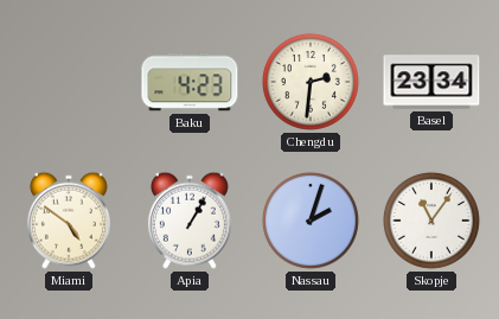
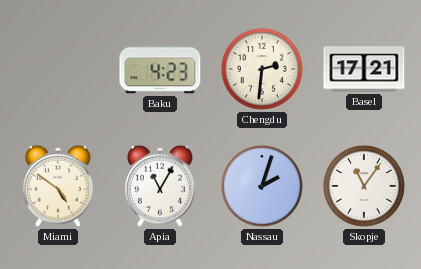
Basel: 23:34 -> 17:21
Apia: 1:05 -> 11:05
